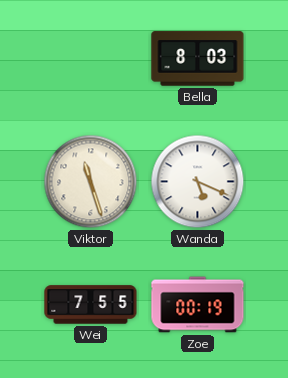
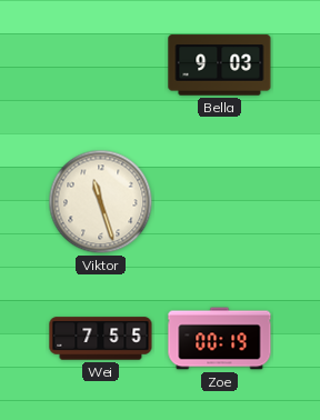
Bella: 8:03 -> 9:03
Wanda: 5:19 -> none
